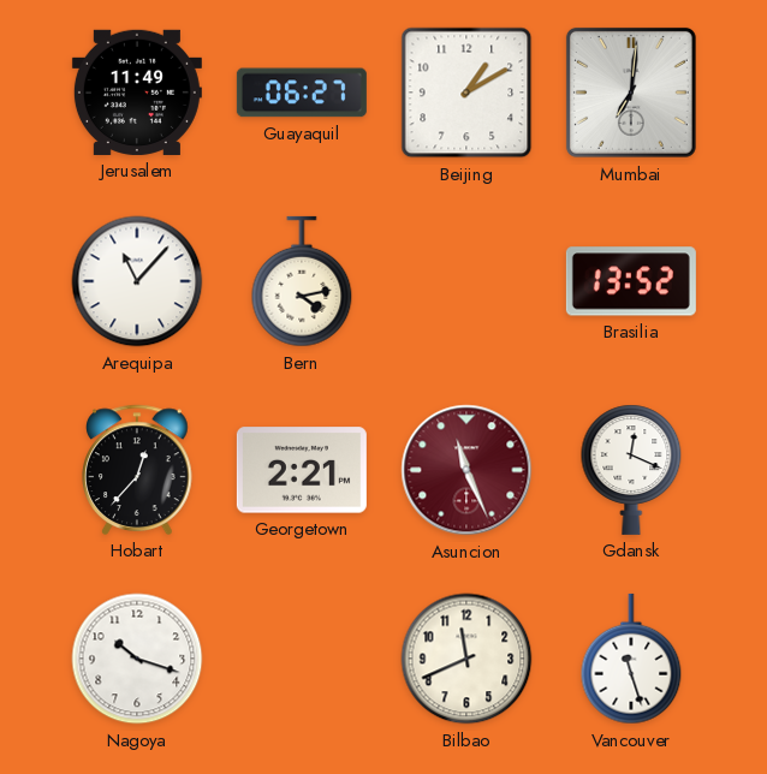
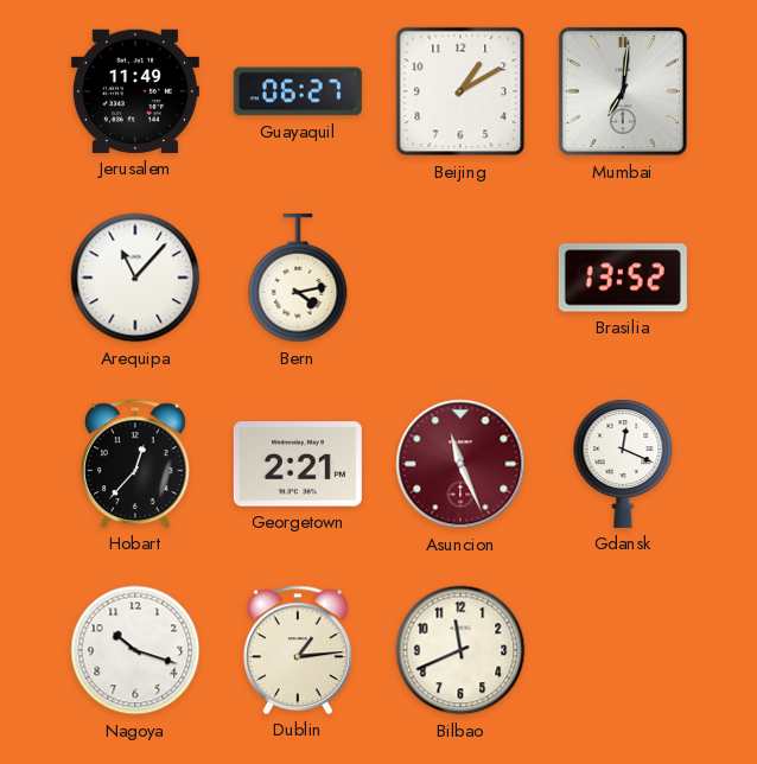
Dublin: none -> 1:14
Vancouver: 11:27 -> none
